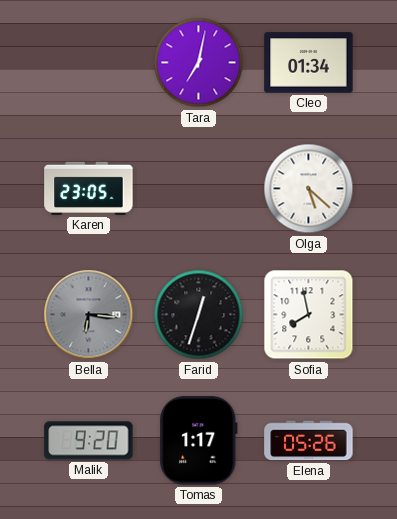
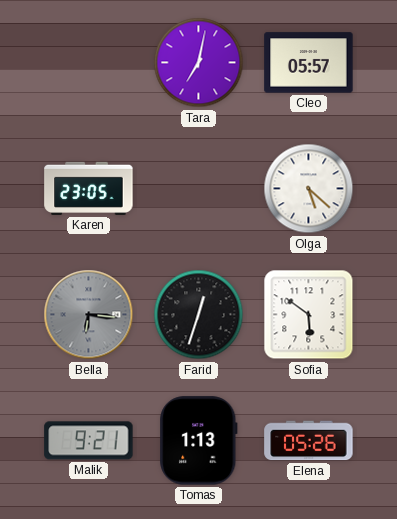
Cleo: 01:34 -> 05:57
Sofia: 7:58 -> 5:51
Malik: 9:20 -> 9:21
Tomas: 1:17 -> 1:13
